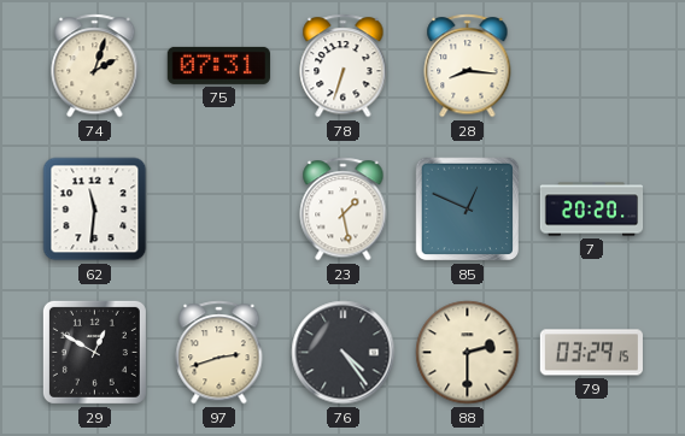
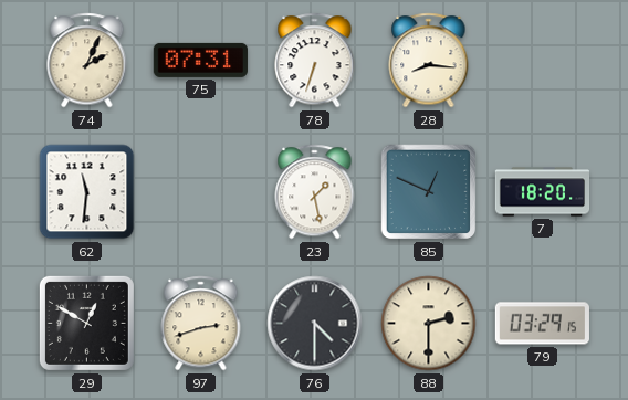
74: 2:03 -> 2:04
7: 20:20 -> 18:20
76: 4:24 -> 4:30
